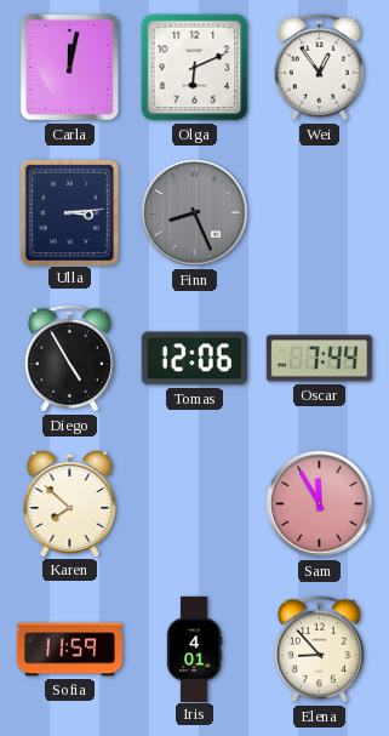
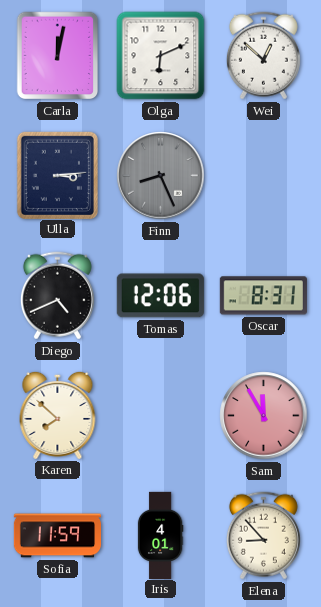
Wei: 12:54 -> 12:52
Diego: 4:55 -> 4:41
Oscar: 7:44 -> 8:31
